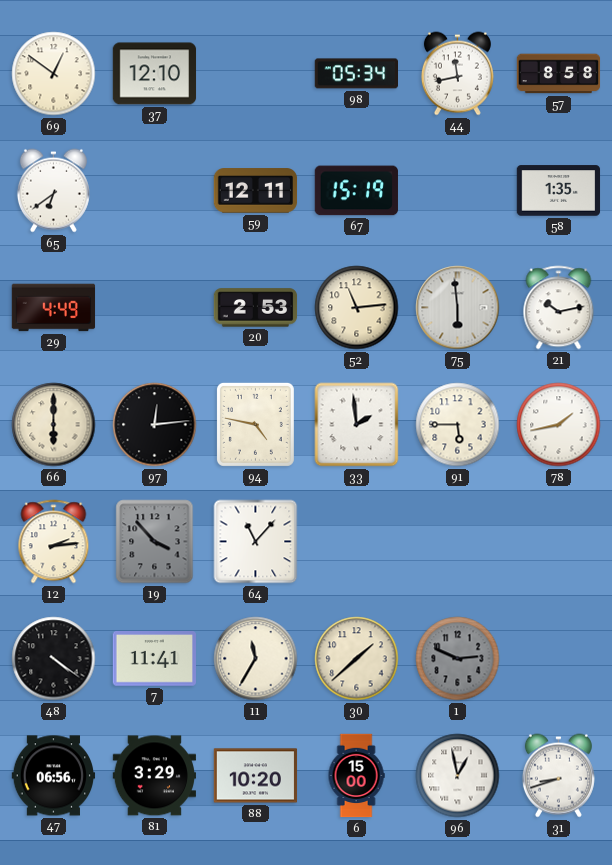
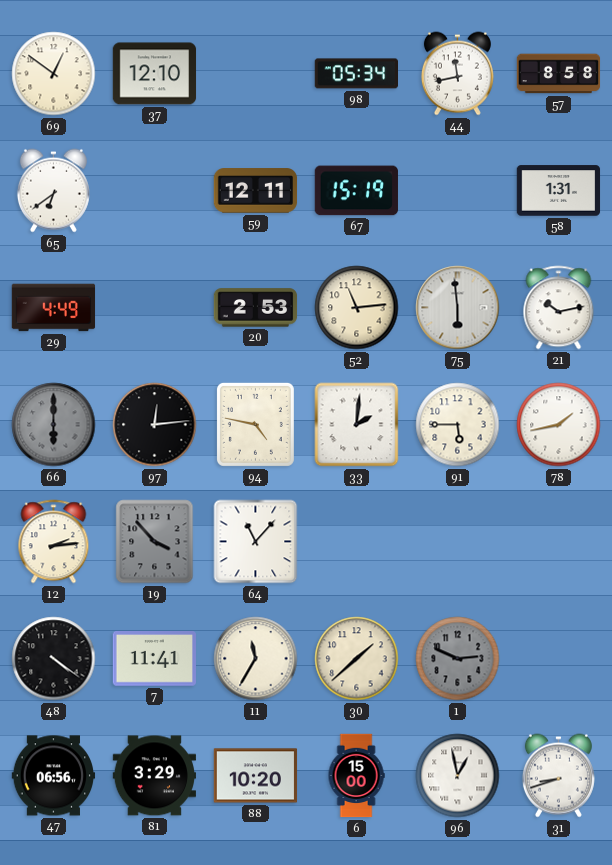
58: 1:35 -> 1:31
66 dial: cream -> grey
33: 1:59 -> 2:01
